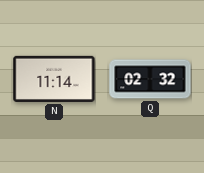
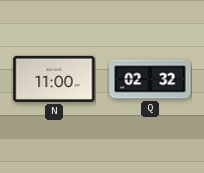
N: 11:14 -> 11:00
